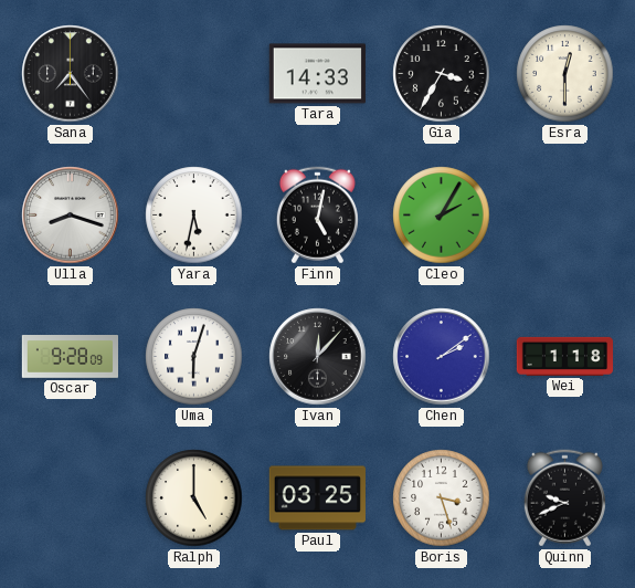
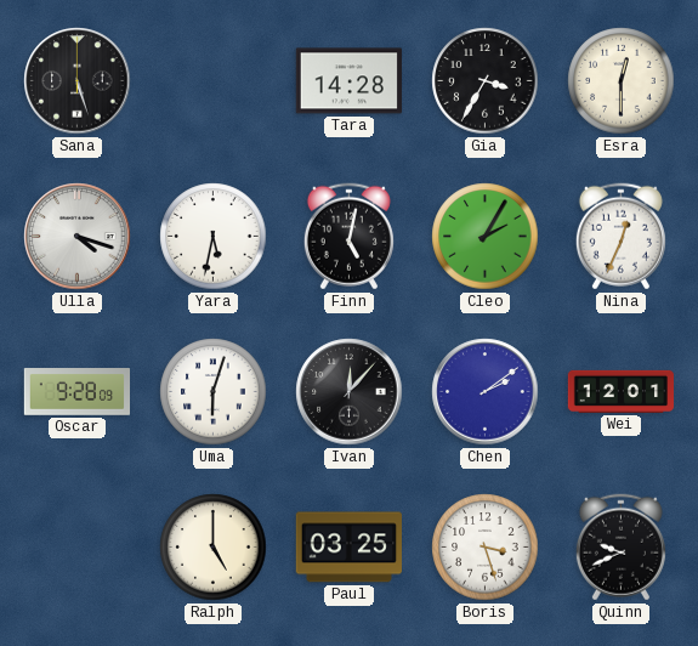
Sana: 7:24 -> 5:27
Tara: 14:33 -> 14:28
Ulla: 8:18 -> 4:18
Nina: none -> 12:34
Wei: 1:18 -> 12:01
